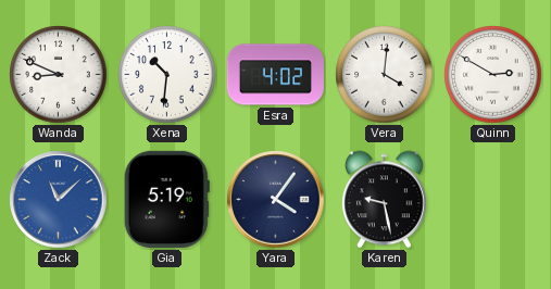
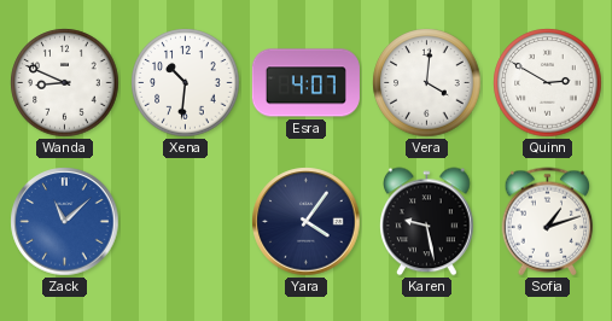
Esra: 4:02 -> 4:07
Gia: 5:19 -> none
Sofia: none -> 1:12
